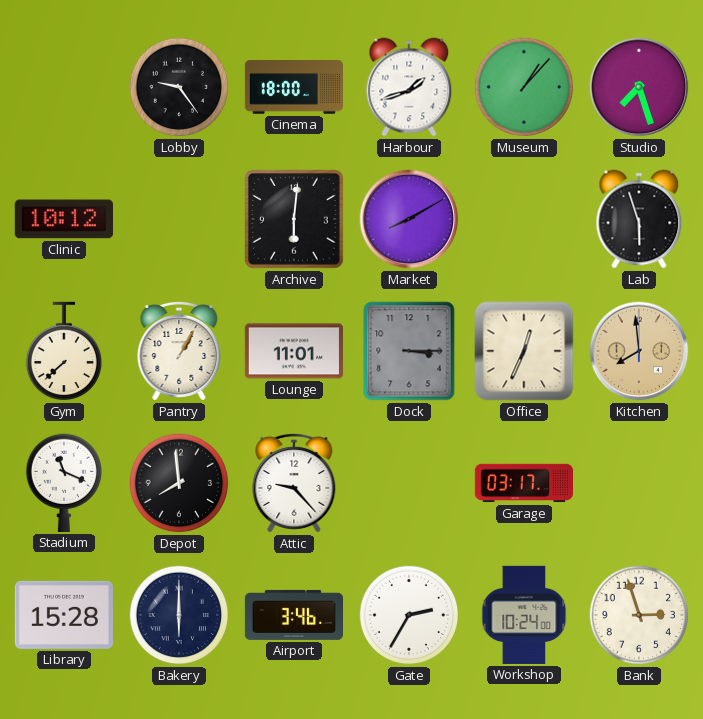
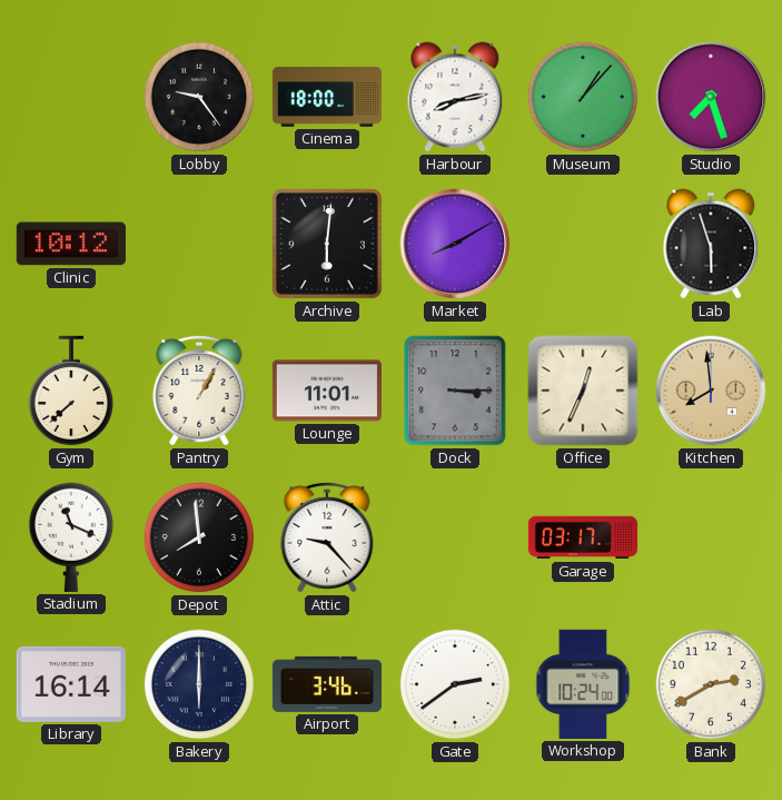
Harbour: 1:42 -> 8:13
Library: 15:28 -> 16:14
Gate: 2:35 -> 2:39
Bank: 2:57 -> 2:40
